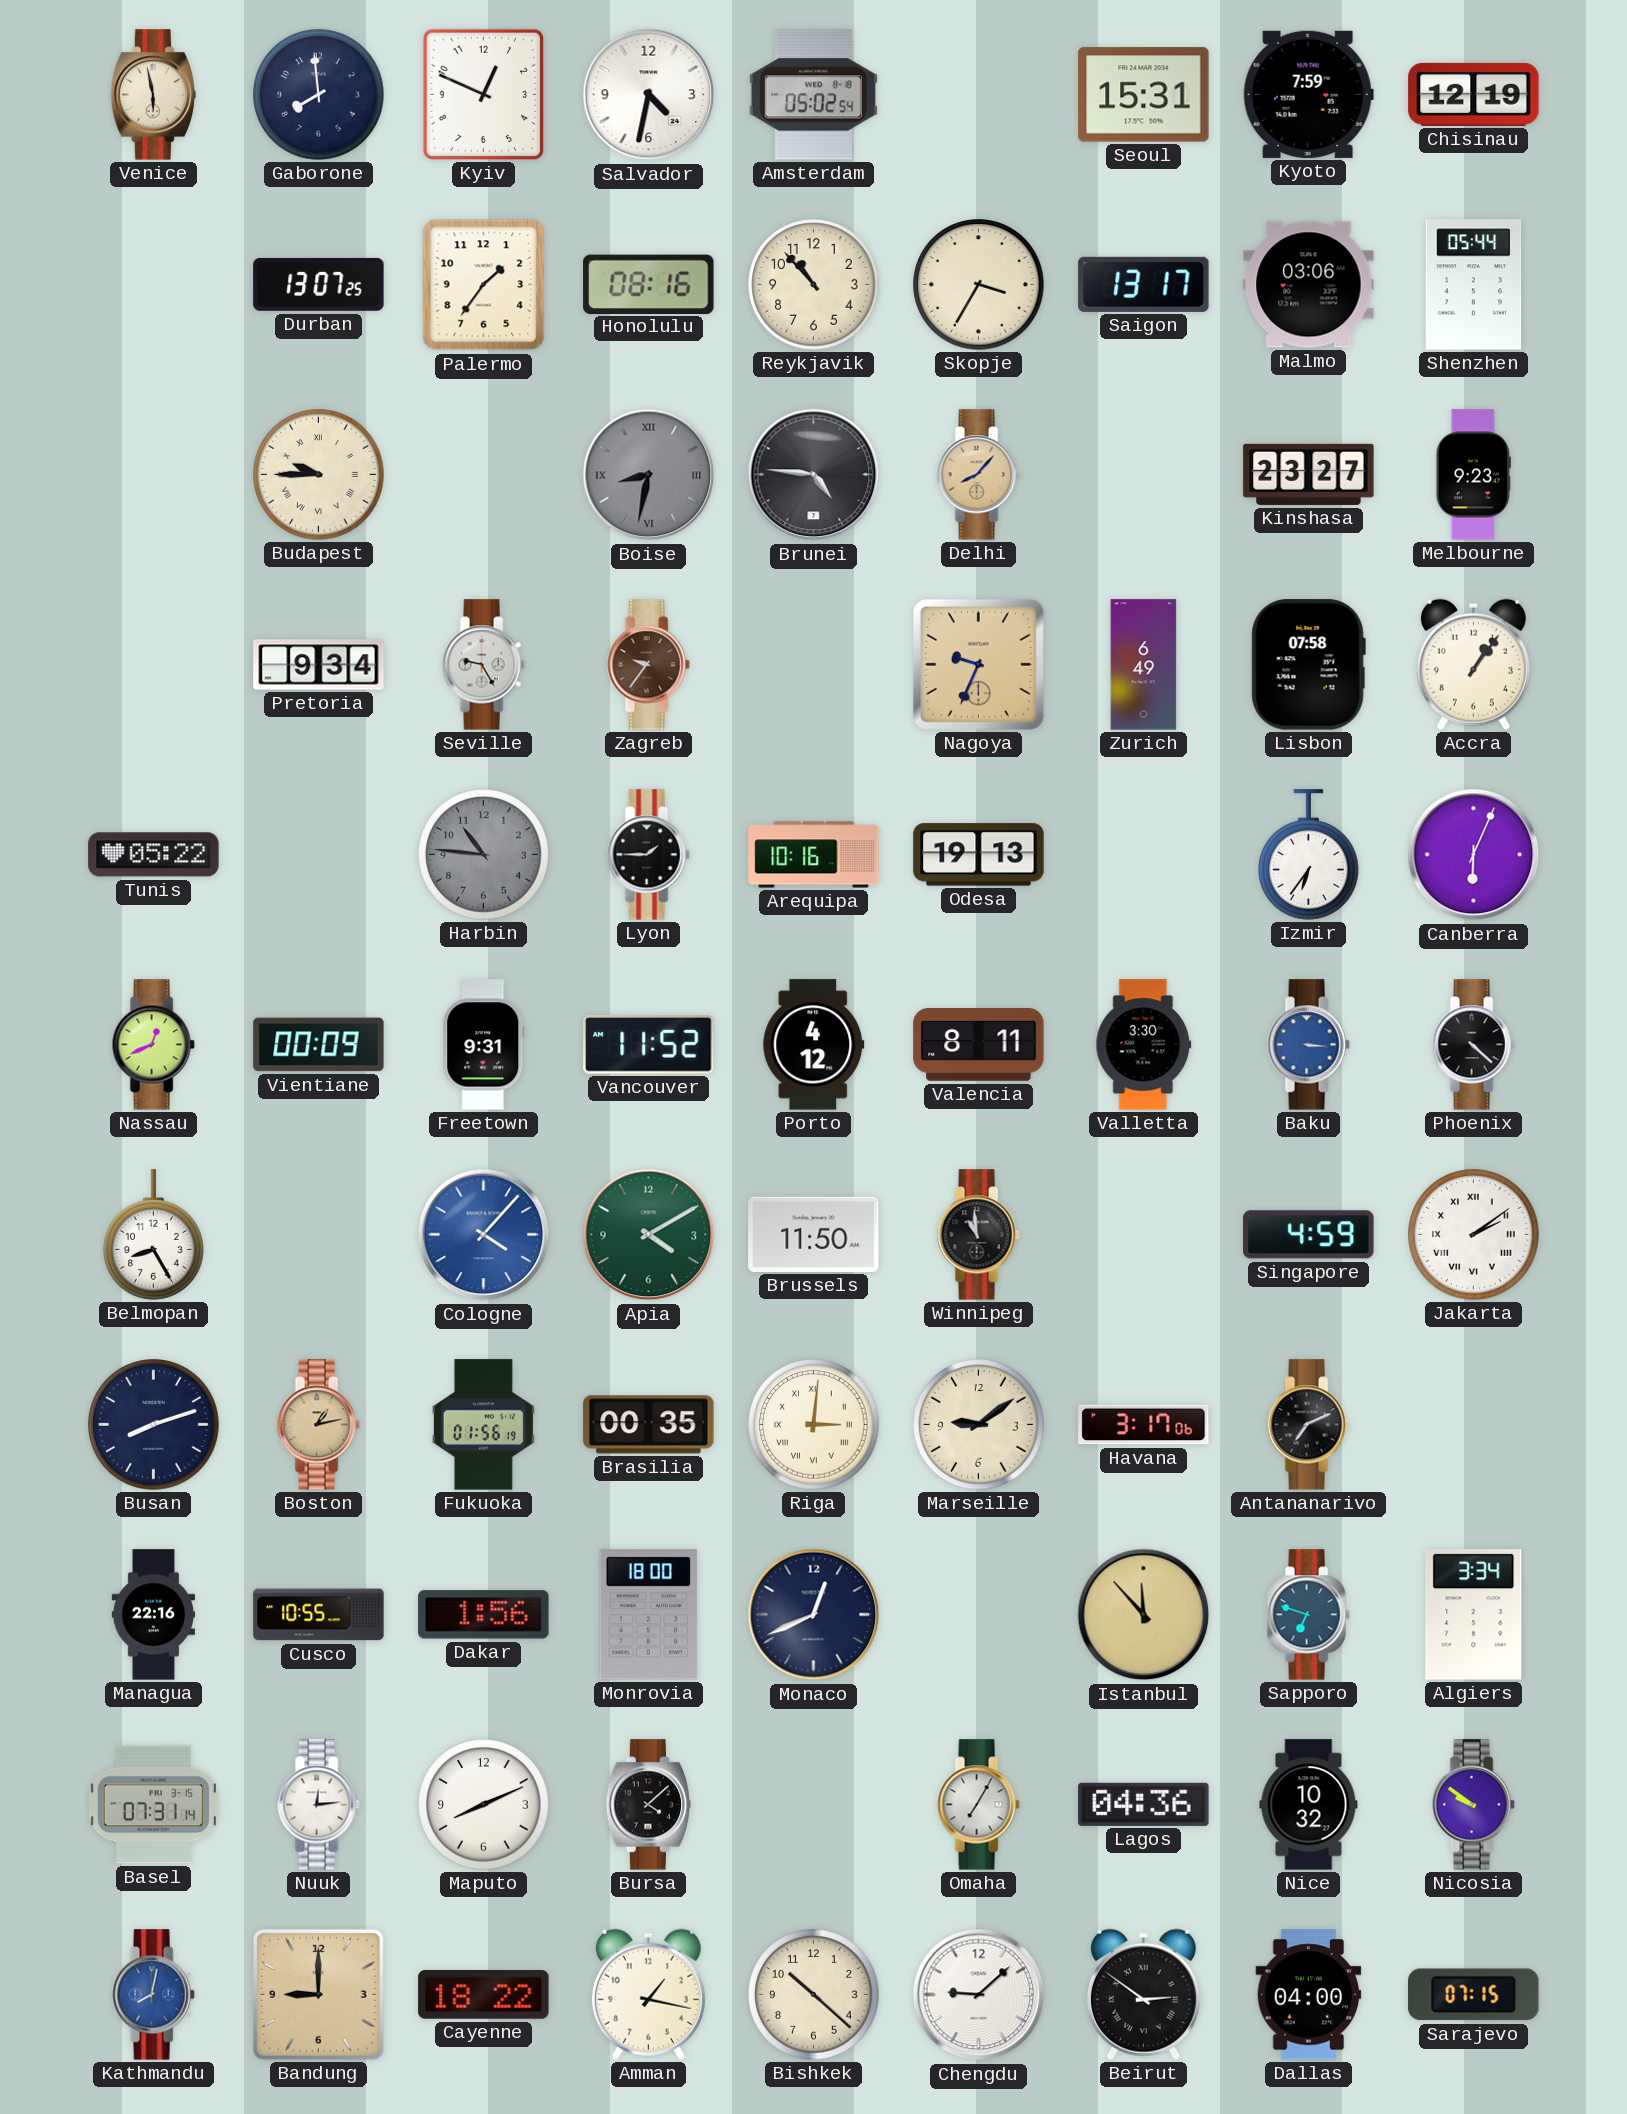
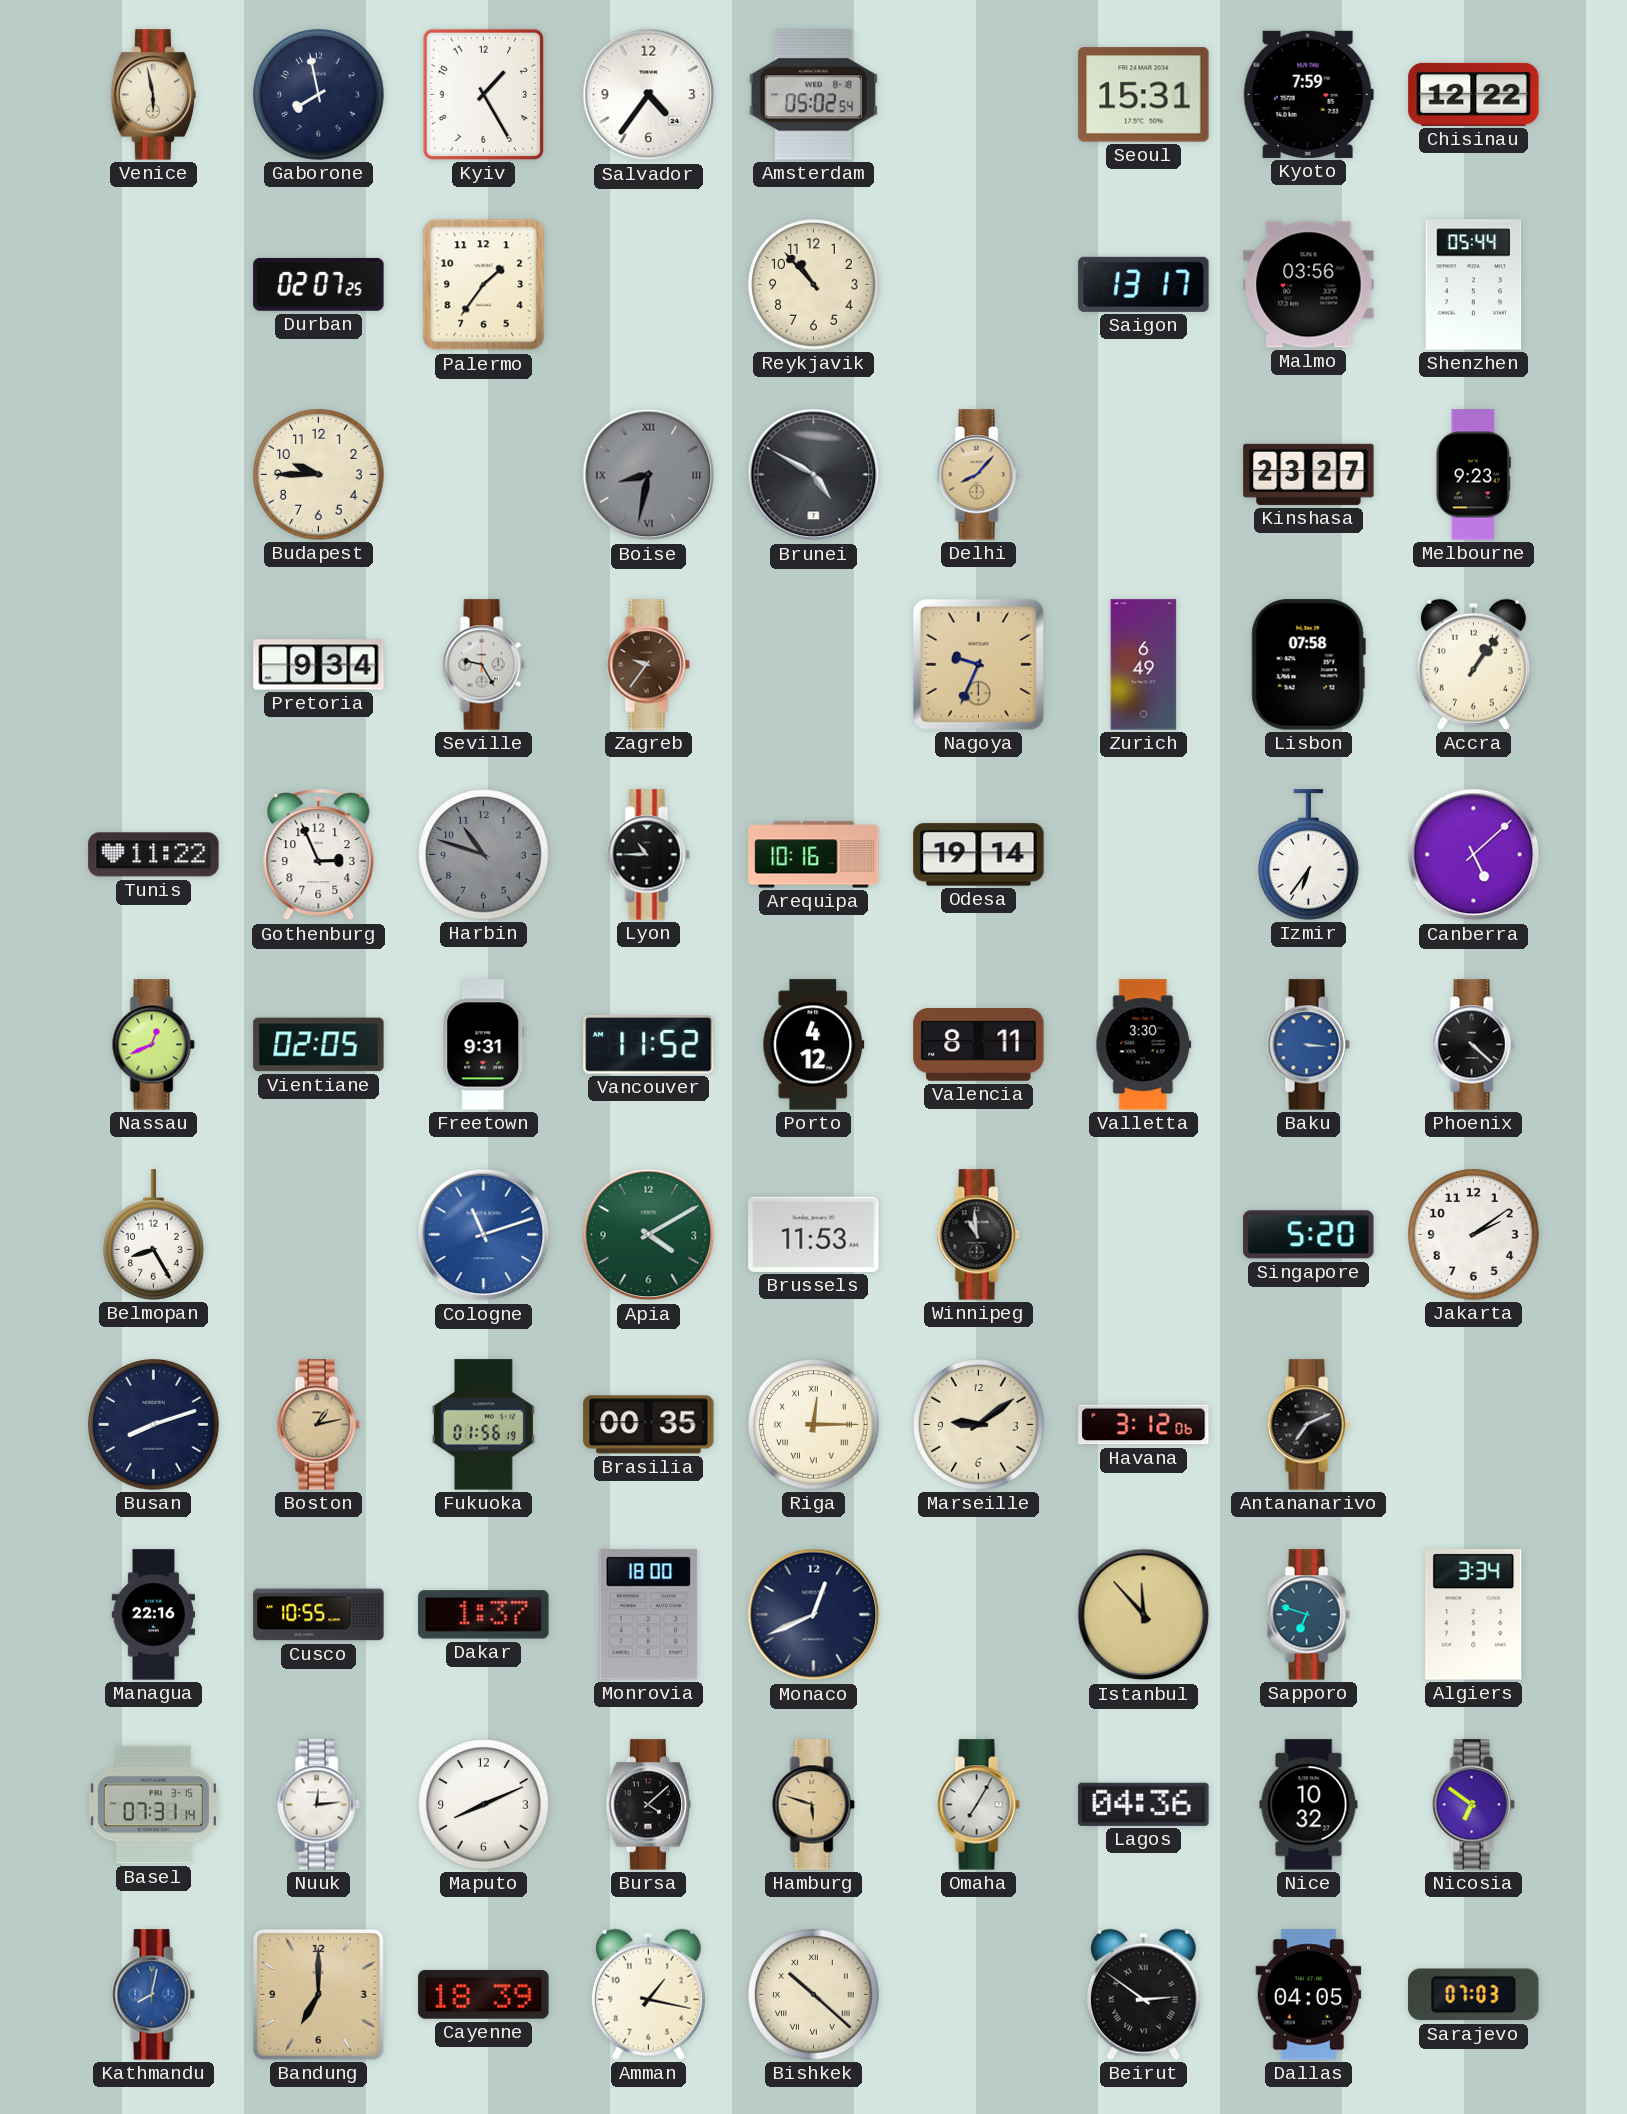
Gaborone: 7:59 -> 7:58
Kyiv: 12:49 -> 1:25
Salvador: 4:32 -> 4:36
Chisinau: 12:19 -> 12:22
Durban: 13:07 -> 02:07
Honolulu: 08:16 -> none
Skopje: 3:35 -> none
Malmo: 03:06 -> 03:56
Budapest numerals: Roman -> Arabic
Brunei: 4:46 -> 4:50
Tunis: 05:22 -> 11:22
Gothenburg: none -> 2:56
Harbin: 10:46 -> 10:48
Lyon: 1:45 -> 10:45
Odesa: 19:13 -> 19:14
Canberra: 6:04 -> 5:08
Vientiane: 00:09 -> 02:05
Cologne: 4:07 -> 11:12
Brussels: 11:50 -> 11:53
Singapore: 4:59 -> 5:20
Jakarta numerals: Roman -> Arabic
Riga: 3:01 -> 12:15
Havana: 3:17 -> 3:12
Dakar: 1:56 -> 1:37
Hamburg: none -> 5:48
Nicosia: 9:51 -> 6:51
Bandung: 9:00 -> 7:00
Cayenne: 18:22 -> 18:39
Bishkek numerals: Arabic -> Roman
Chengdu: 9:08 -> none
Dallas: 04:00 -> 04:05
Sarajevo: 07:15 -> 07:03
